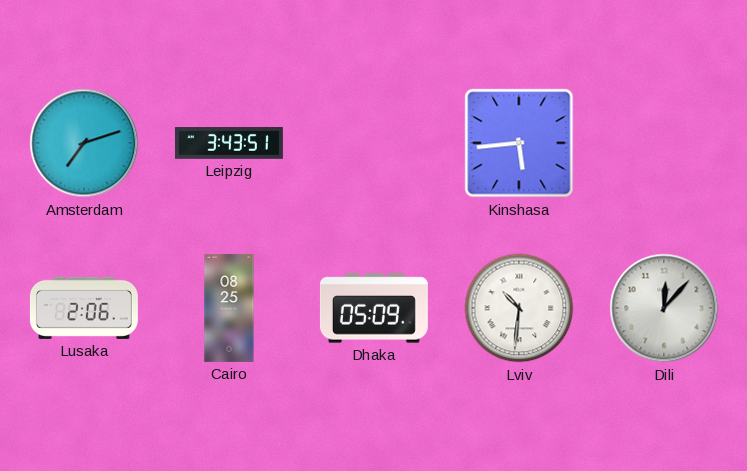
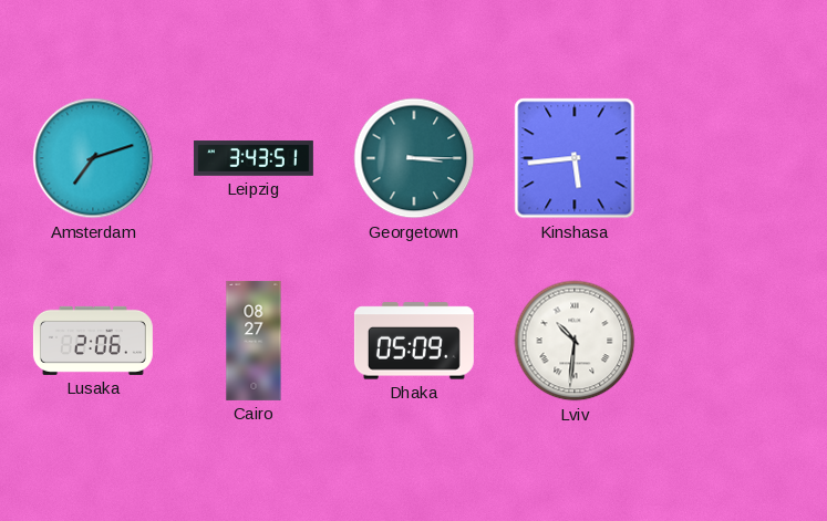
Georgetown: none -> 3:15
Cairo: 08:25 -> 08:27
Dili: 12:07 -> none
